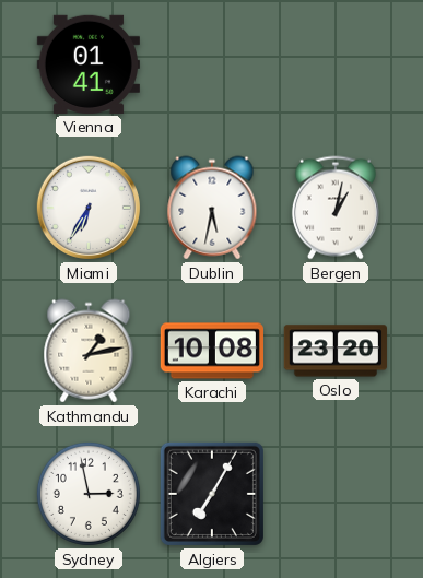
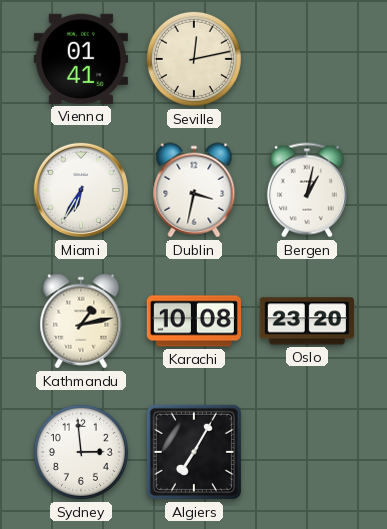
Seville: none -> 12:13
Dublin: 5:32 -> 3:32
Sydney: 2:58 -> 2:59
